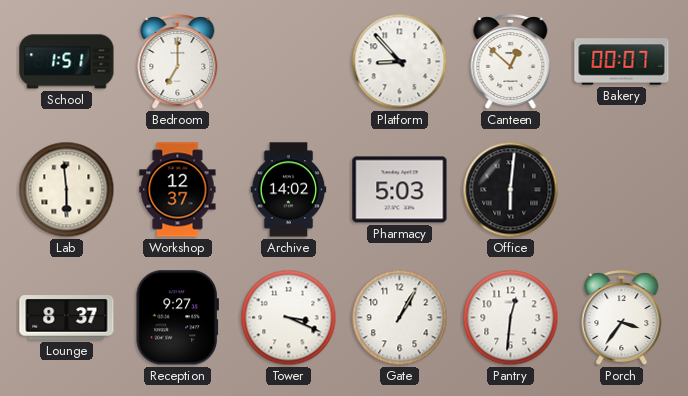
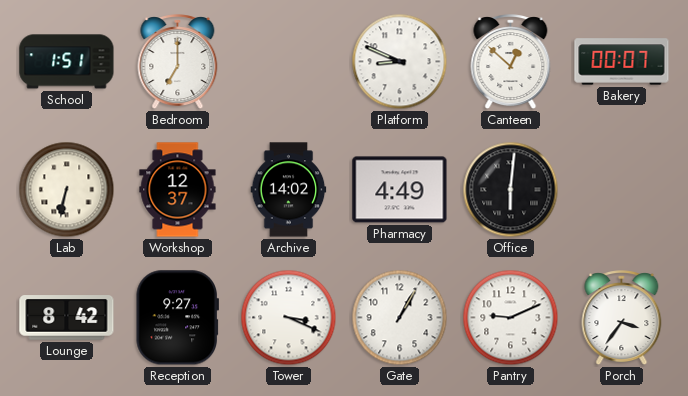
Platform: 8:53 -> 8:49
Lab: 5:59 -> 6:32
Pharmacy: 5:03 -> 4:49
Lounge: 8:37 -> 8:42
Pantry: 12:31 -> 9:11
